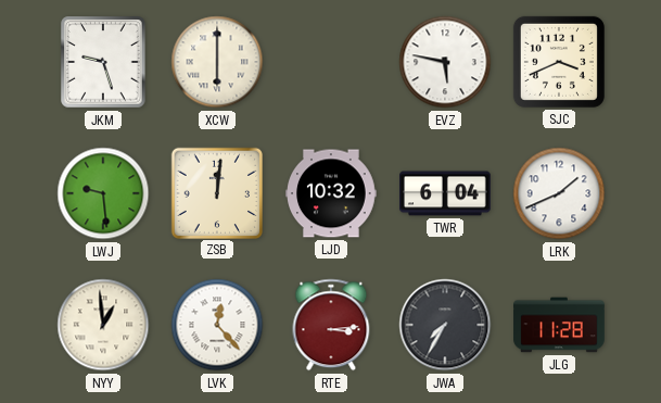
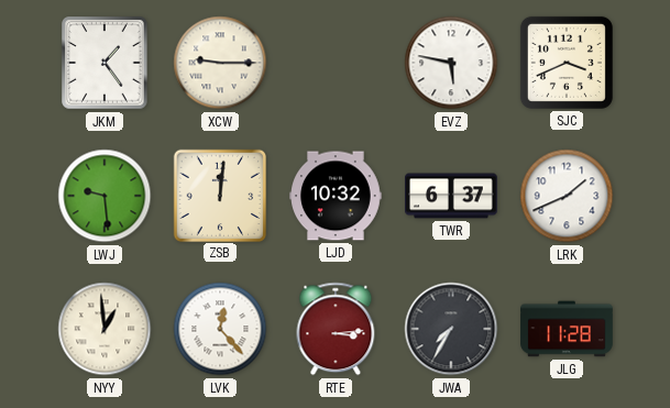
JKM: 9:27 -> 1:24
XCW: 6:00 -> 9:15
TWR: 6:04 -> 6:37
